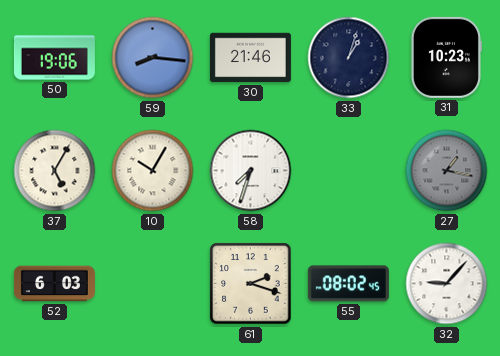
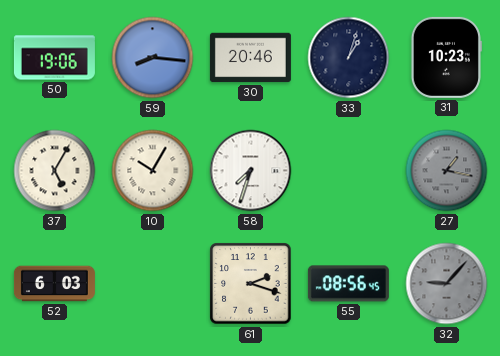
30: 21:46 -> 20:46
55: 08:02 -> 08:56
32 dial: white -> grey
